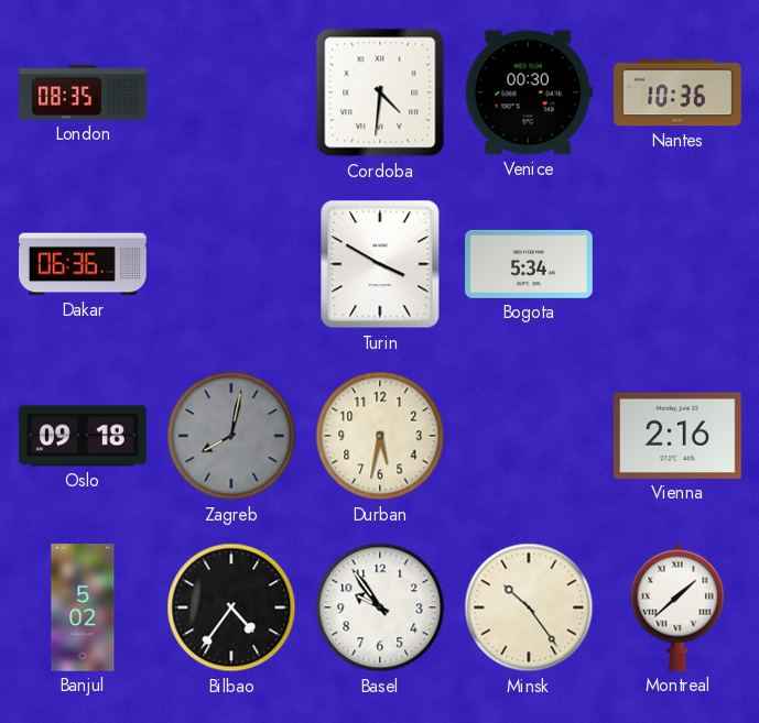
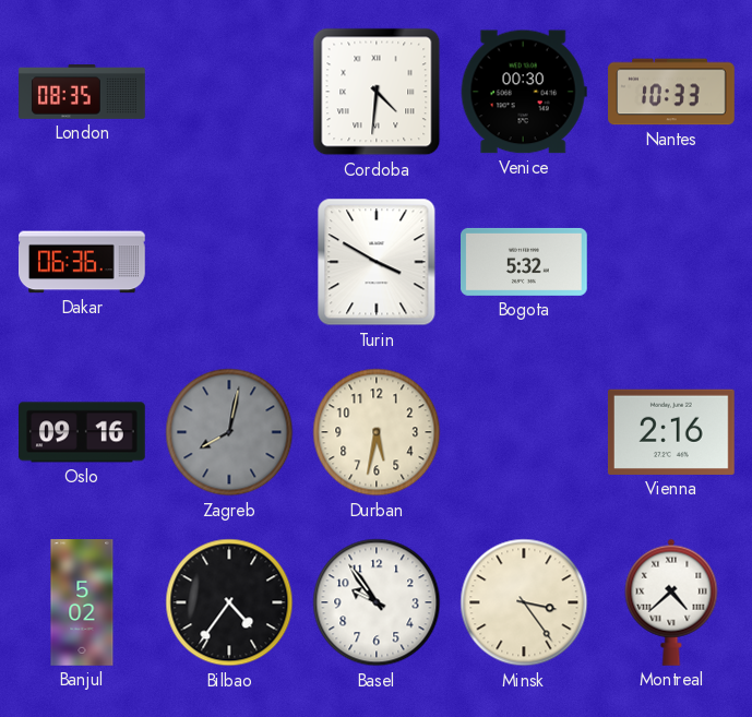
Nantes: 10:36 -> 10:33
Bogota: 5:34 -> 5:32
Oslo: 09:18 -> 09:16
Minsk: 10:24 -> 3:24
Montreal: 1:38 -> 4:38
